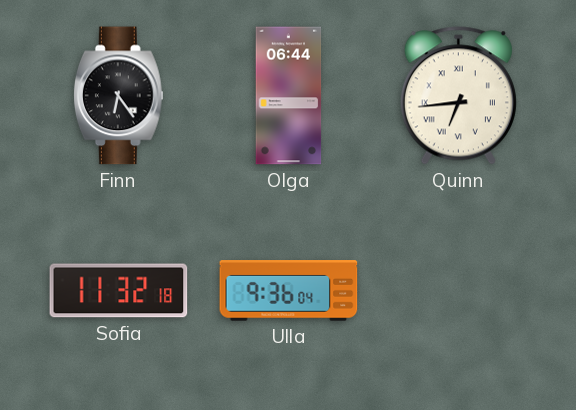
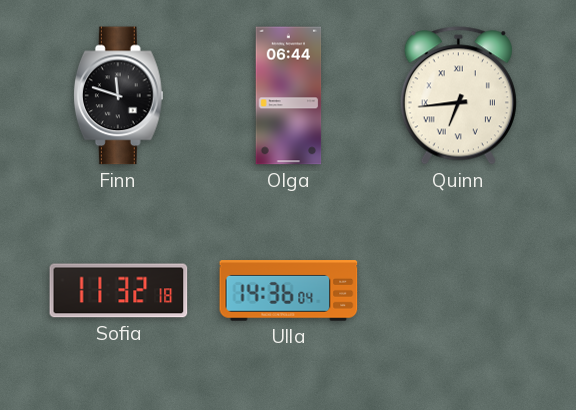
Finn: 6:24 -> 11:48
Ulla: 9:36 -> 14:36
